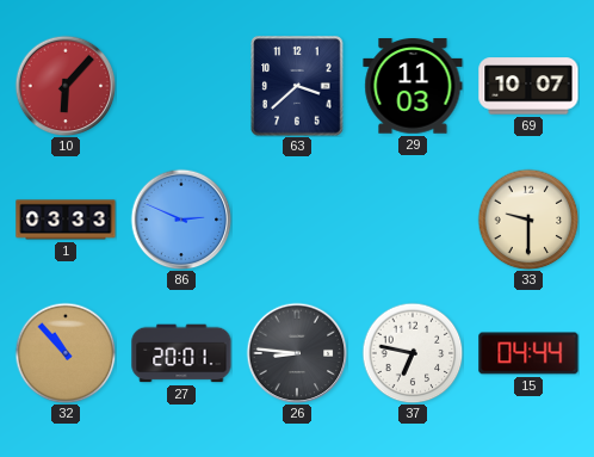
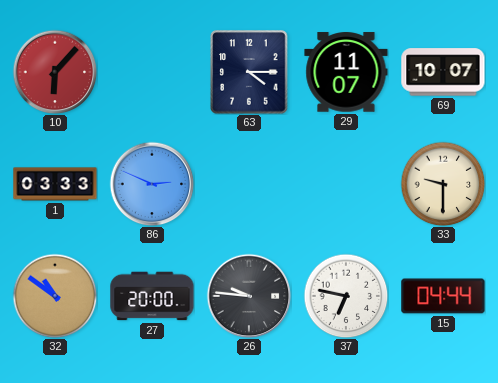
63: 3:38 -> 4:15
29: 11:03 -> 11:07
32: 10:53 -> 10:51
27: 20:01 -> 20:00
26: 8:46 -> 9:46
